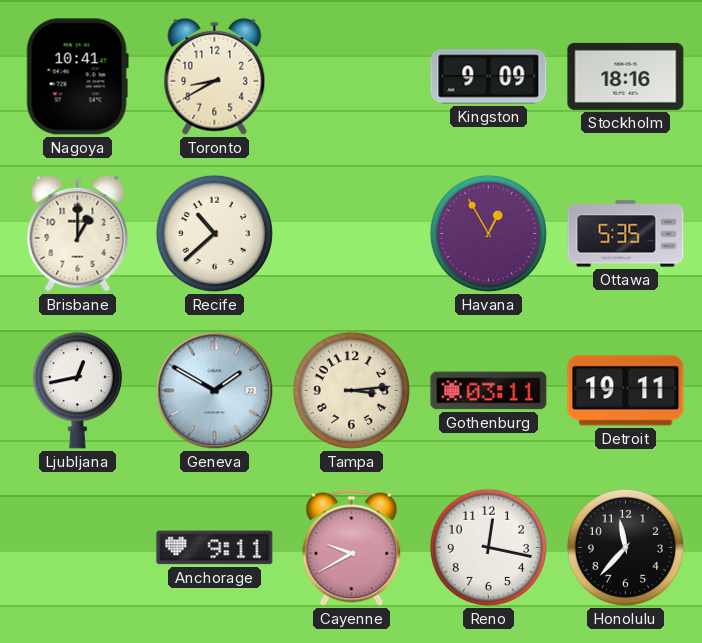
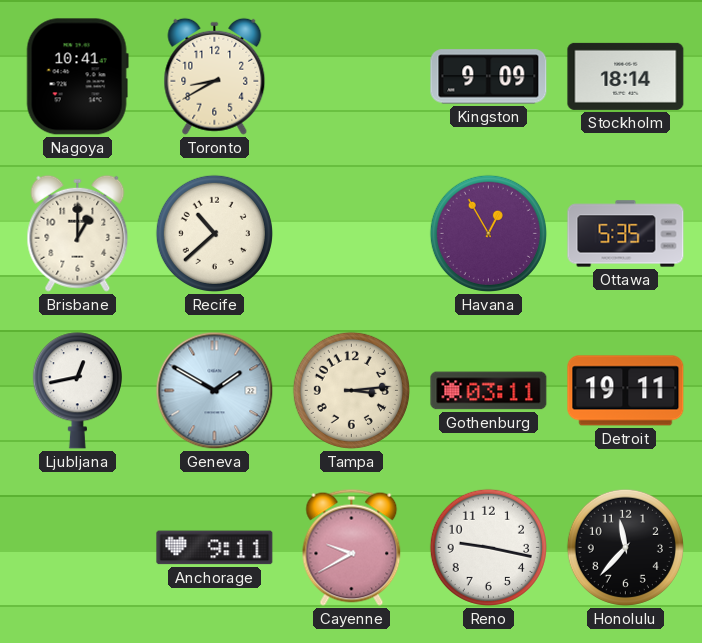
Stockholm: 18:16 -> 18:14
Reno: 12:17 -> 9:17
